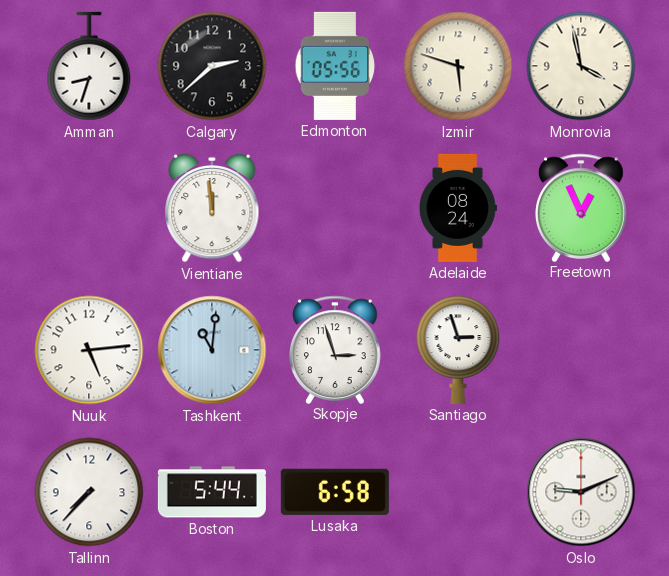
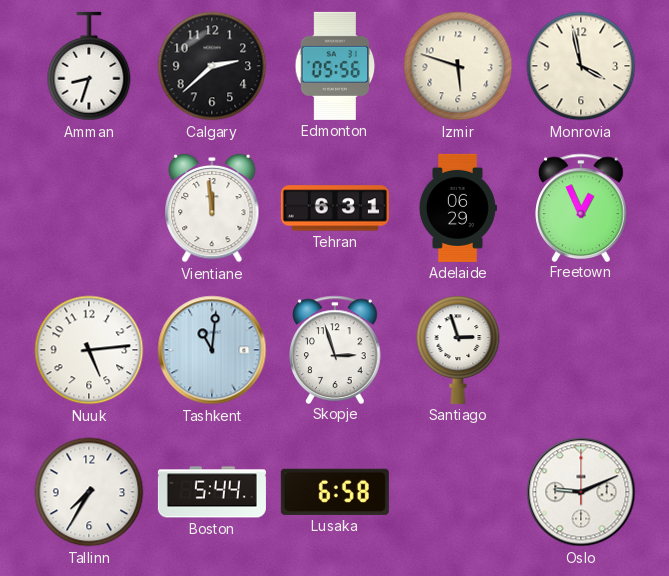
Tehran: none -> 6:31
Adelaide: 08:24 -> 06:29
Tallinn: 7:37 -> 7:35
